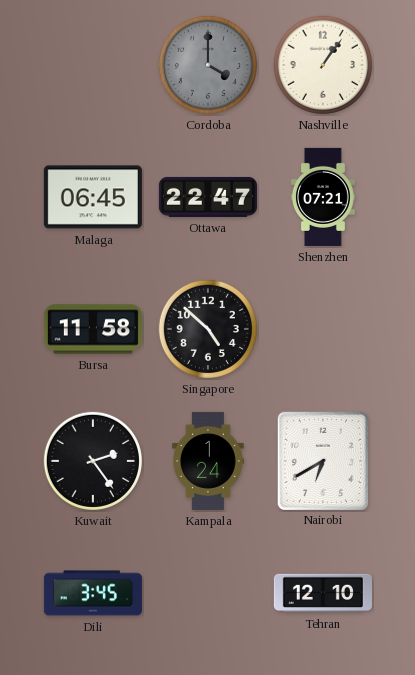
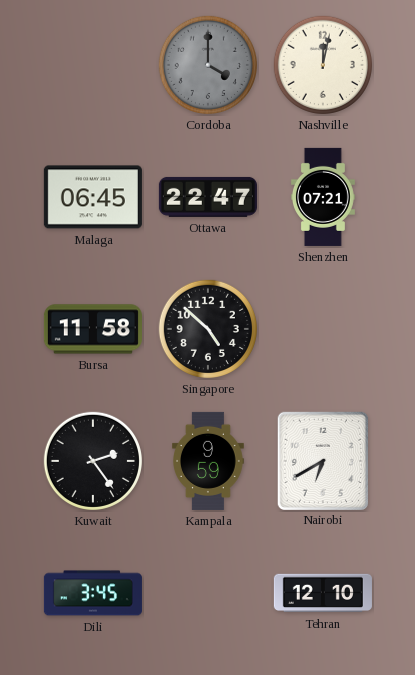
Nashville: 1:06 -> 12:02
Kampala: 1:24 -> 9:59
